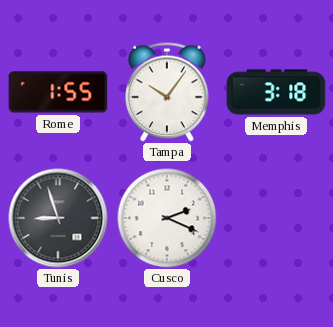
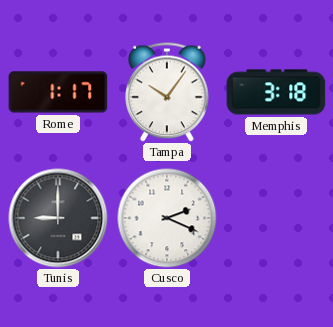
Rome: 1:55 -> 1:17
Tunis: 8:57 -> 9:00
